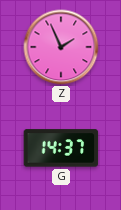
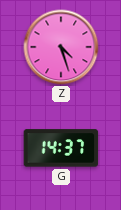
Z: 1:56 -> 4:27
